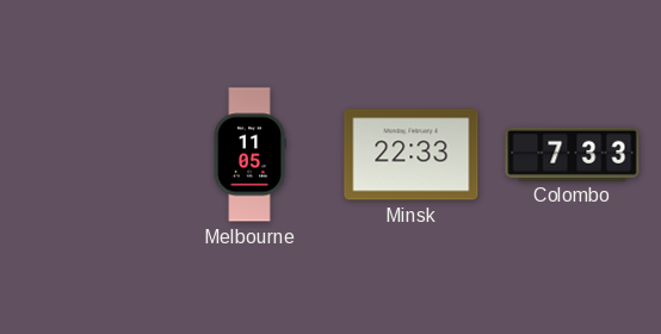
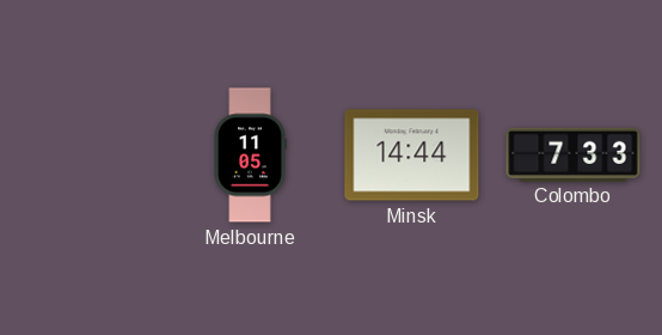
Minsk: 22:33 -> 14:44
